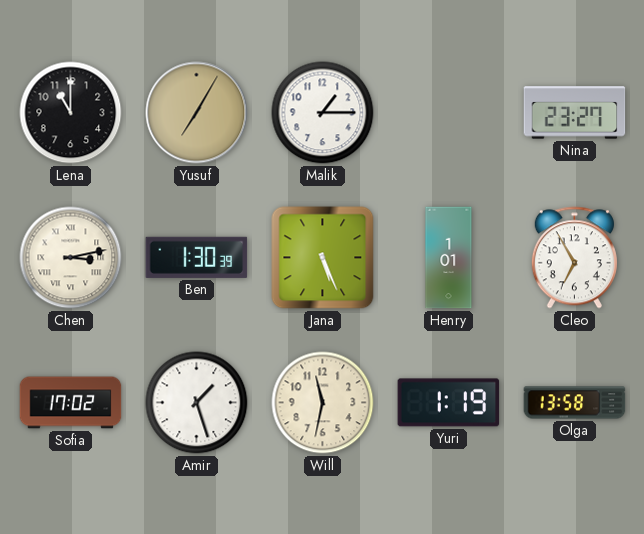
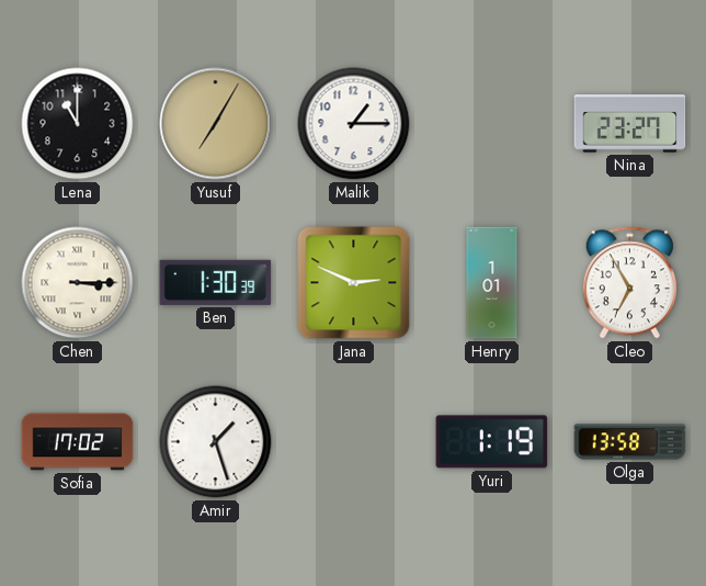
Chen: 3:13 -> 3:15
Jana: 5:26 -> 2:49
Will: 11:32 -> none
